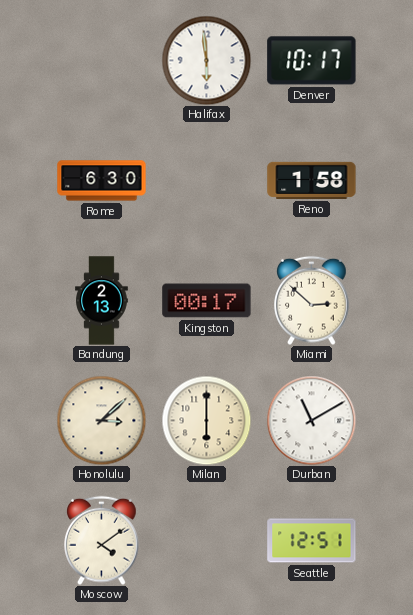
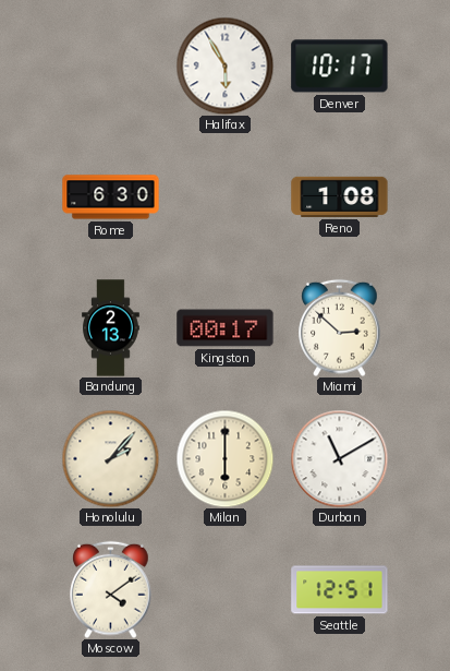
Halifax: 5:59 -> 5:55
Reno: 1:58 -> 1:08
Honolulu: 3:08 -> 2:07
